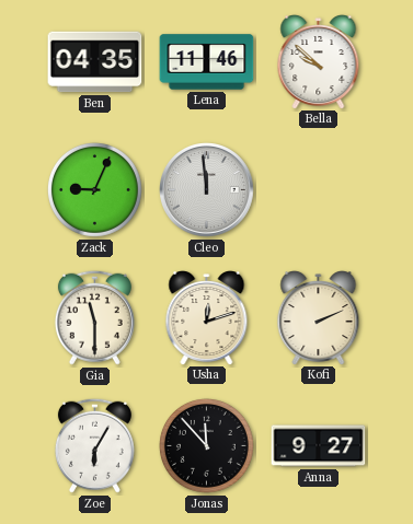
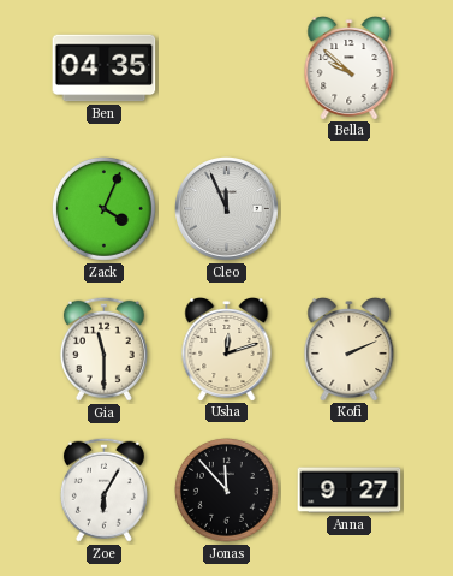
Lena: 11:46 -> none
Zack: 9:04 -> 4:04
Cleo: 11:59 -> 11:56
